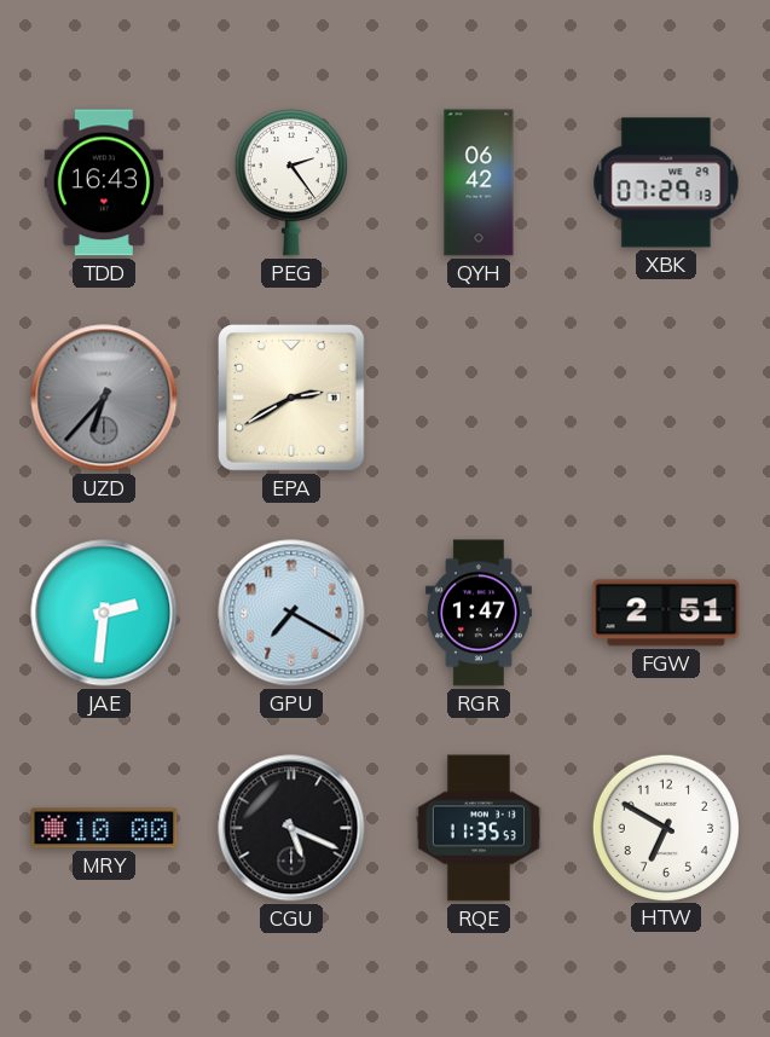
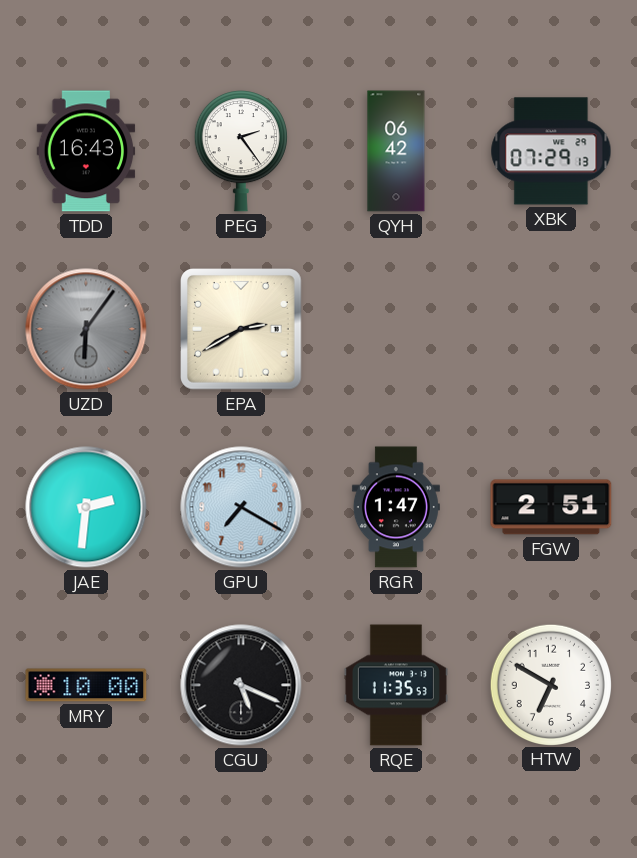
UZD: 6:37 -> 6:06
